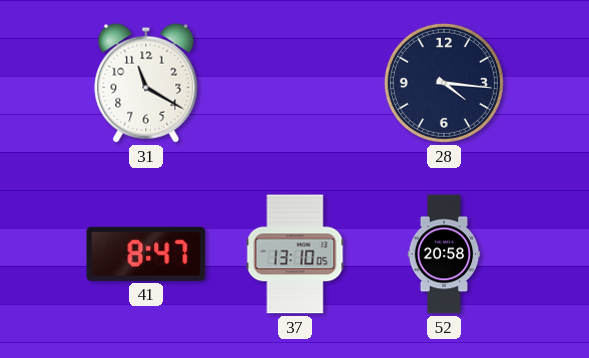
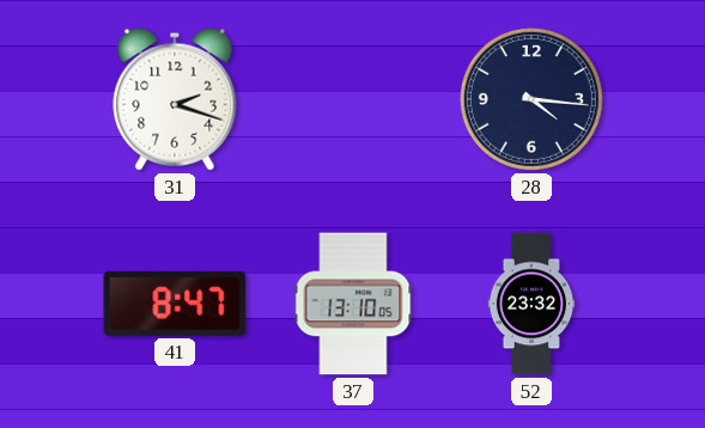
31: 11:20 -> 2:18
52: 20:58 -> 23:32
